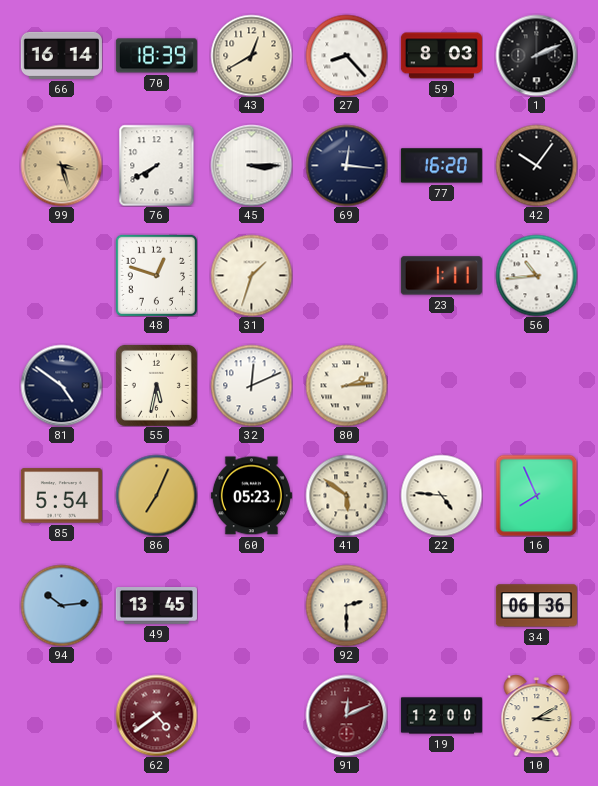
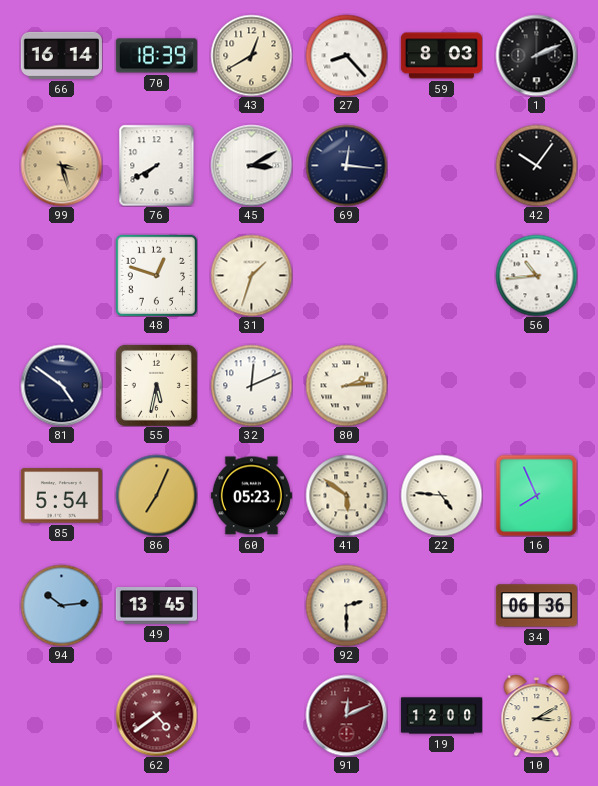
45: 3:15 -> 3:10
77: 16:20 -> none
23: 1:11 -> none
